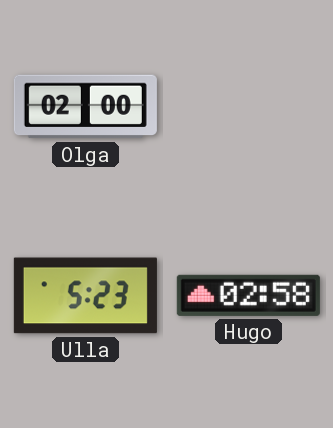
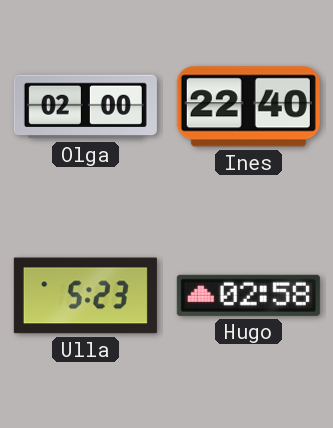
Ines: none -> 22:40
